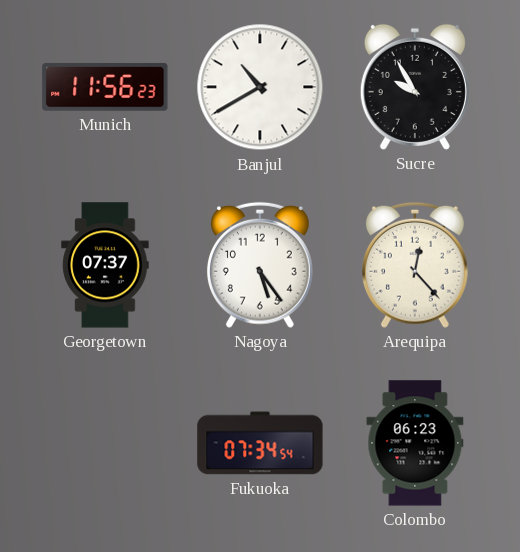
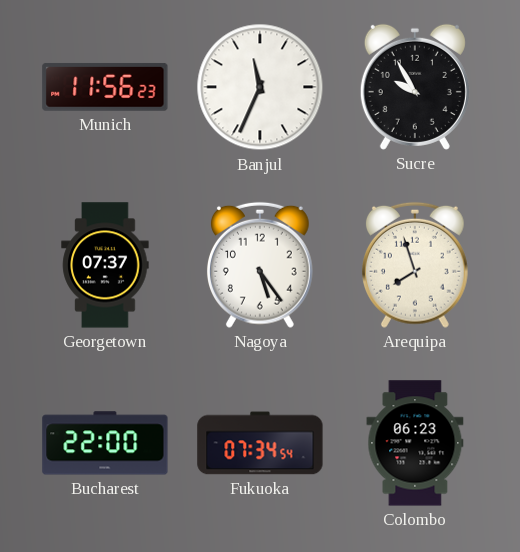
Banjul: 10:40 -> 11:34
Arequipa: 12:23 -> 7:57
Bucharest: none -> 22:00
